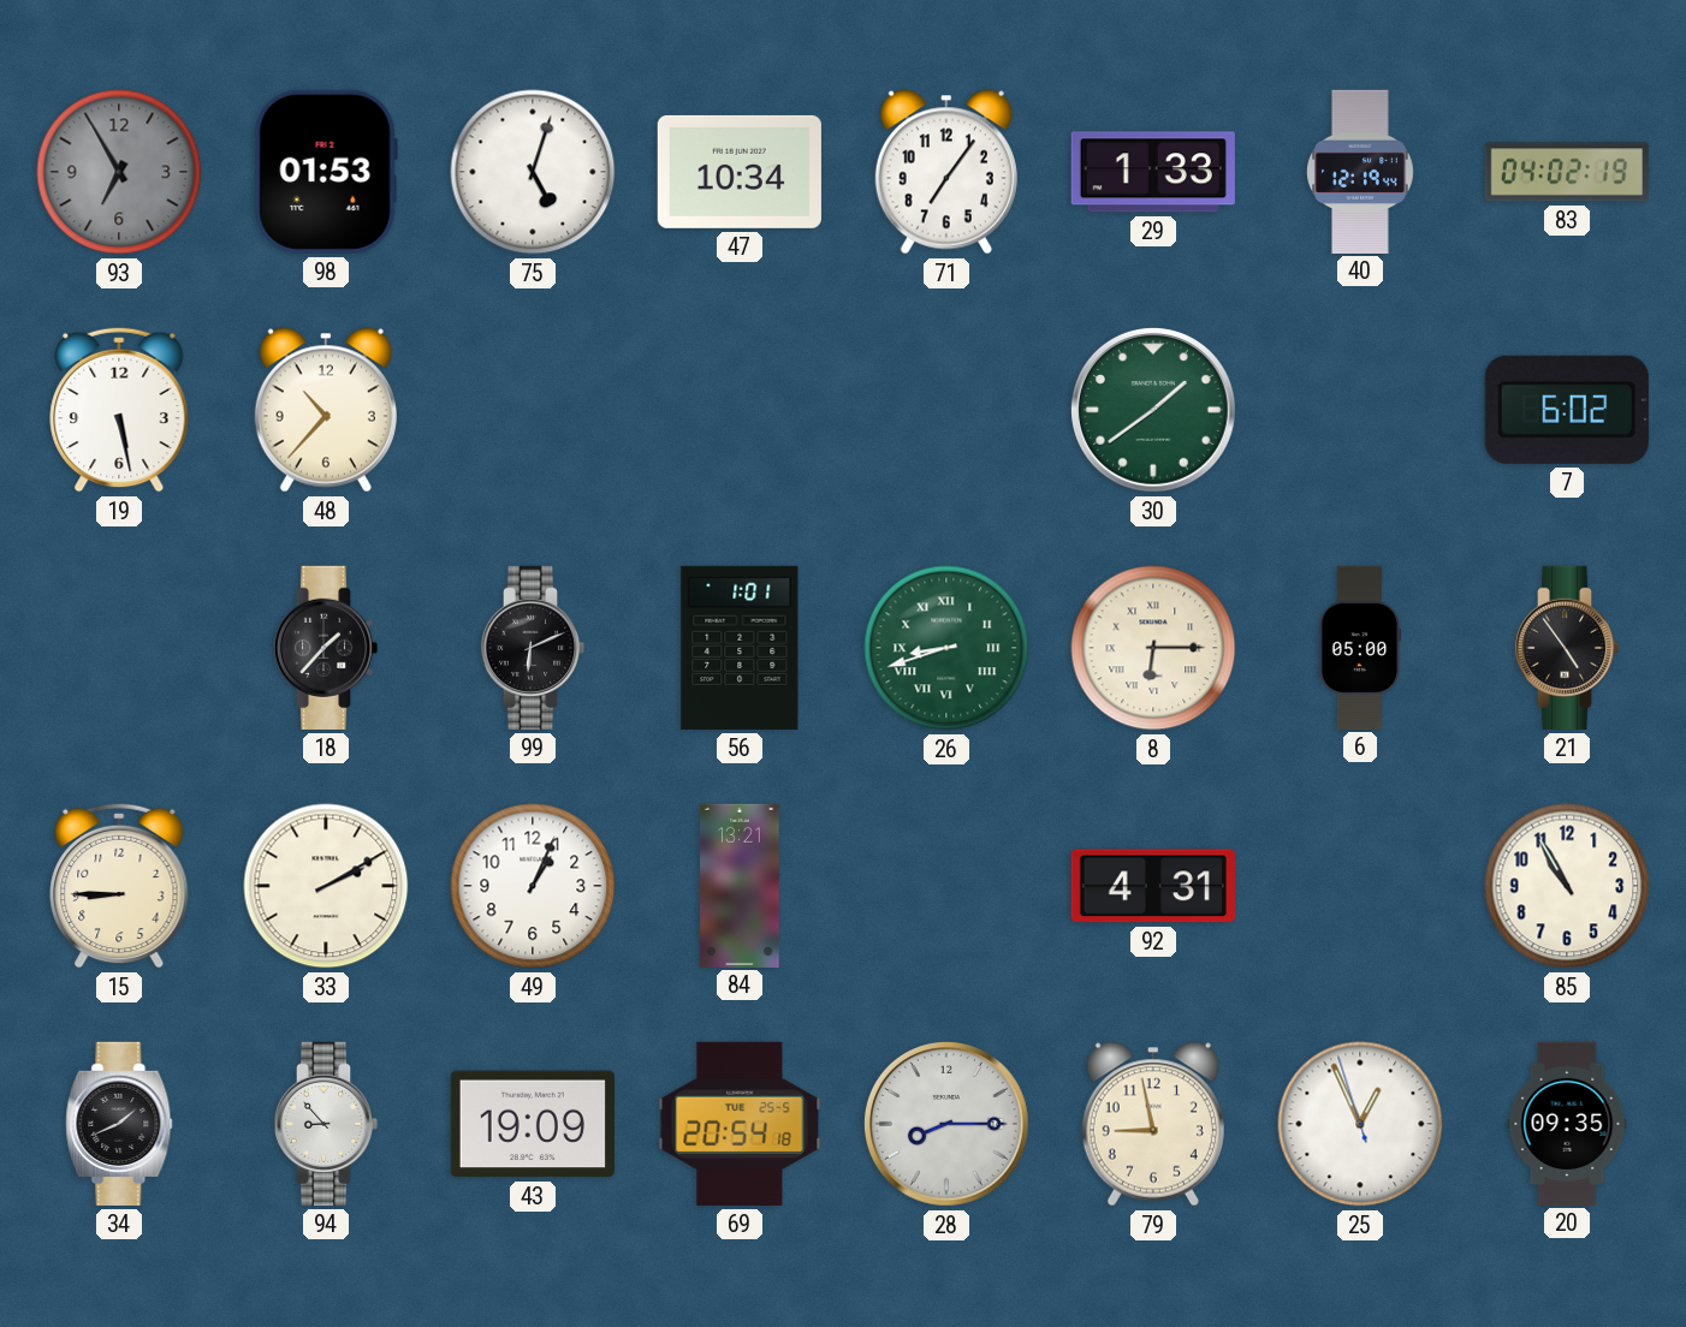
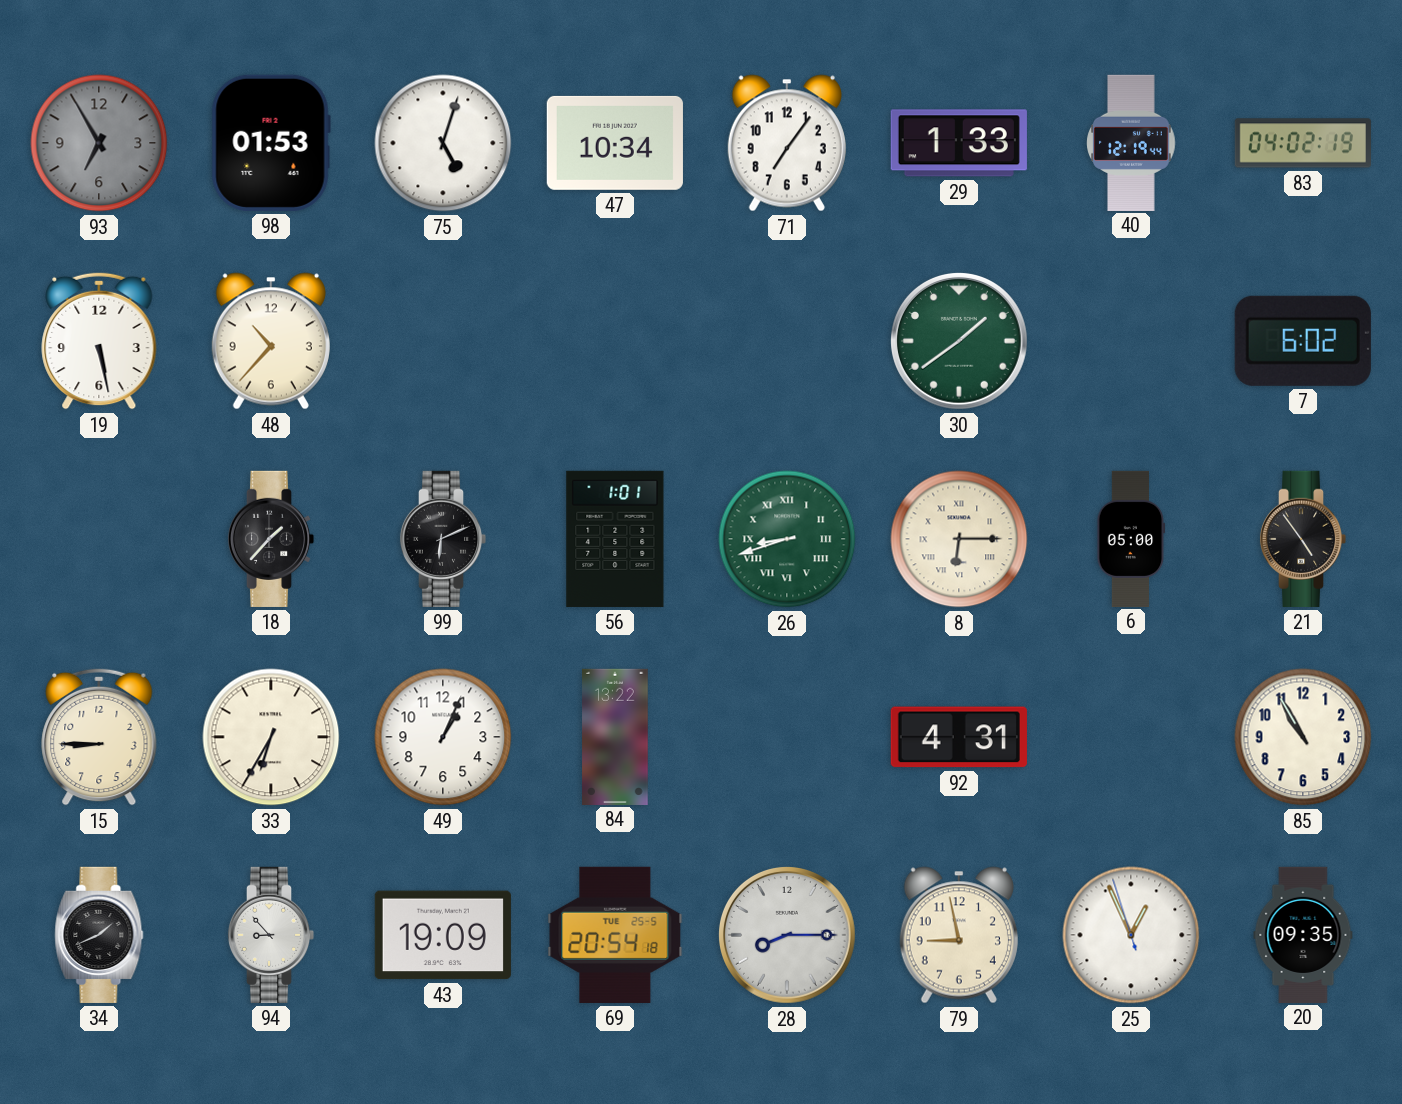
33: 2:10 -> 6:35
84: 13:21 -> 13:22
